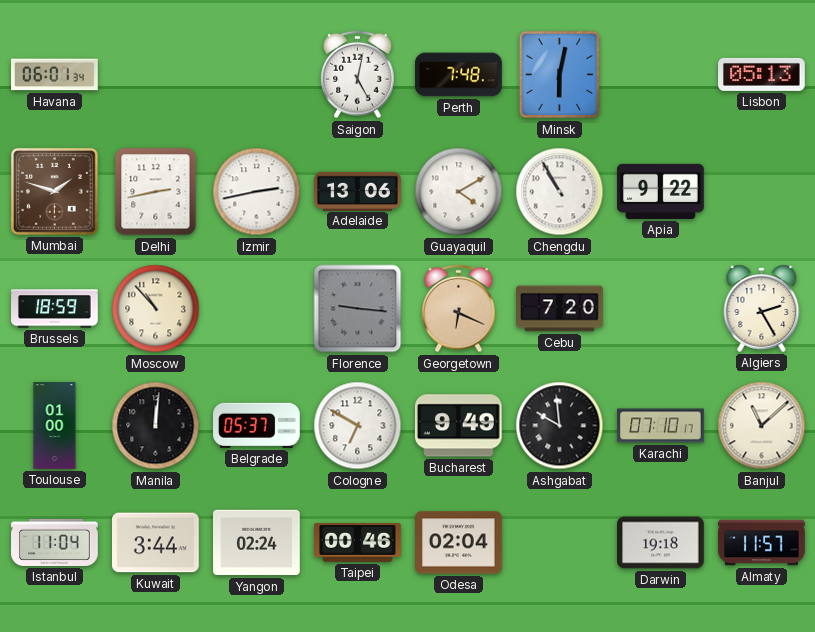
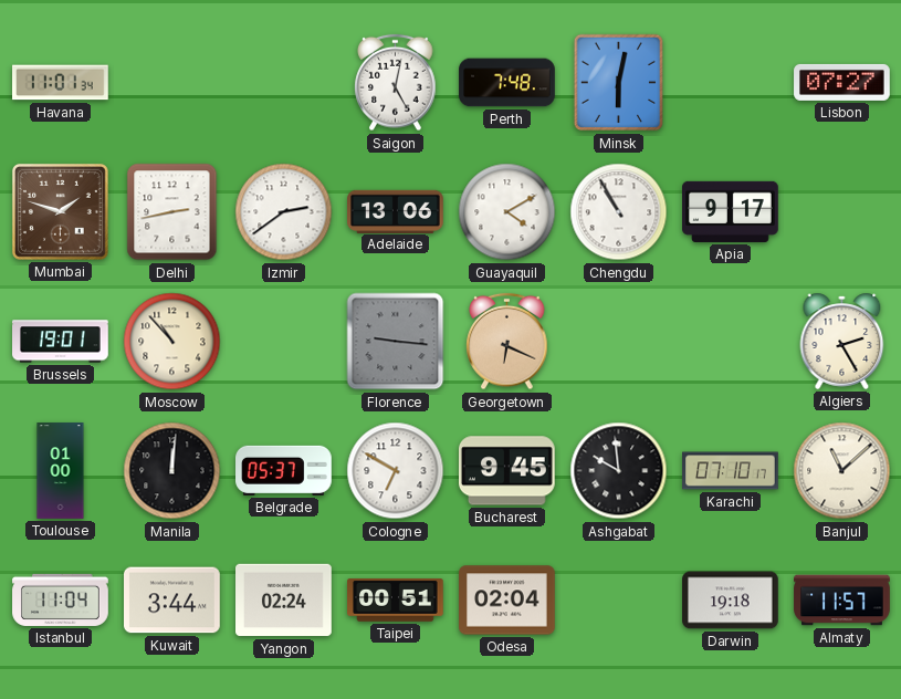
Havana: 06:01 -> 11:01
Lisbon: 05:13 -> 07:27
Izmir: 2:43 -> 2:39
Apia: 9:22 -> 9:17
Brussels: 18:59 -> 19:01
Cebu: 7:20 -> none
Bucharest: 9:49 -> 9:45
Taipei: 00:46 -> 00:51
